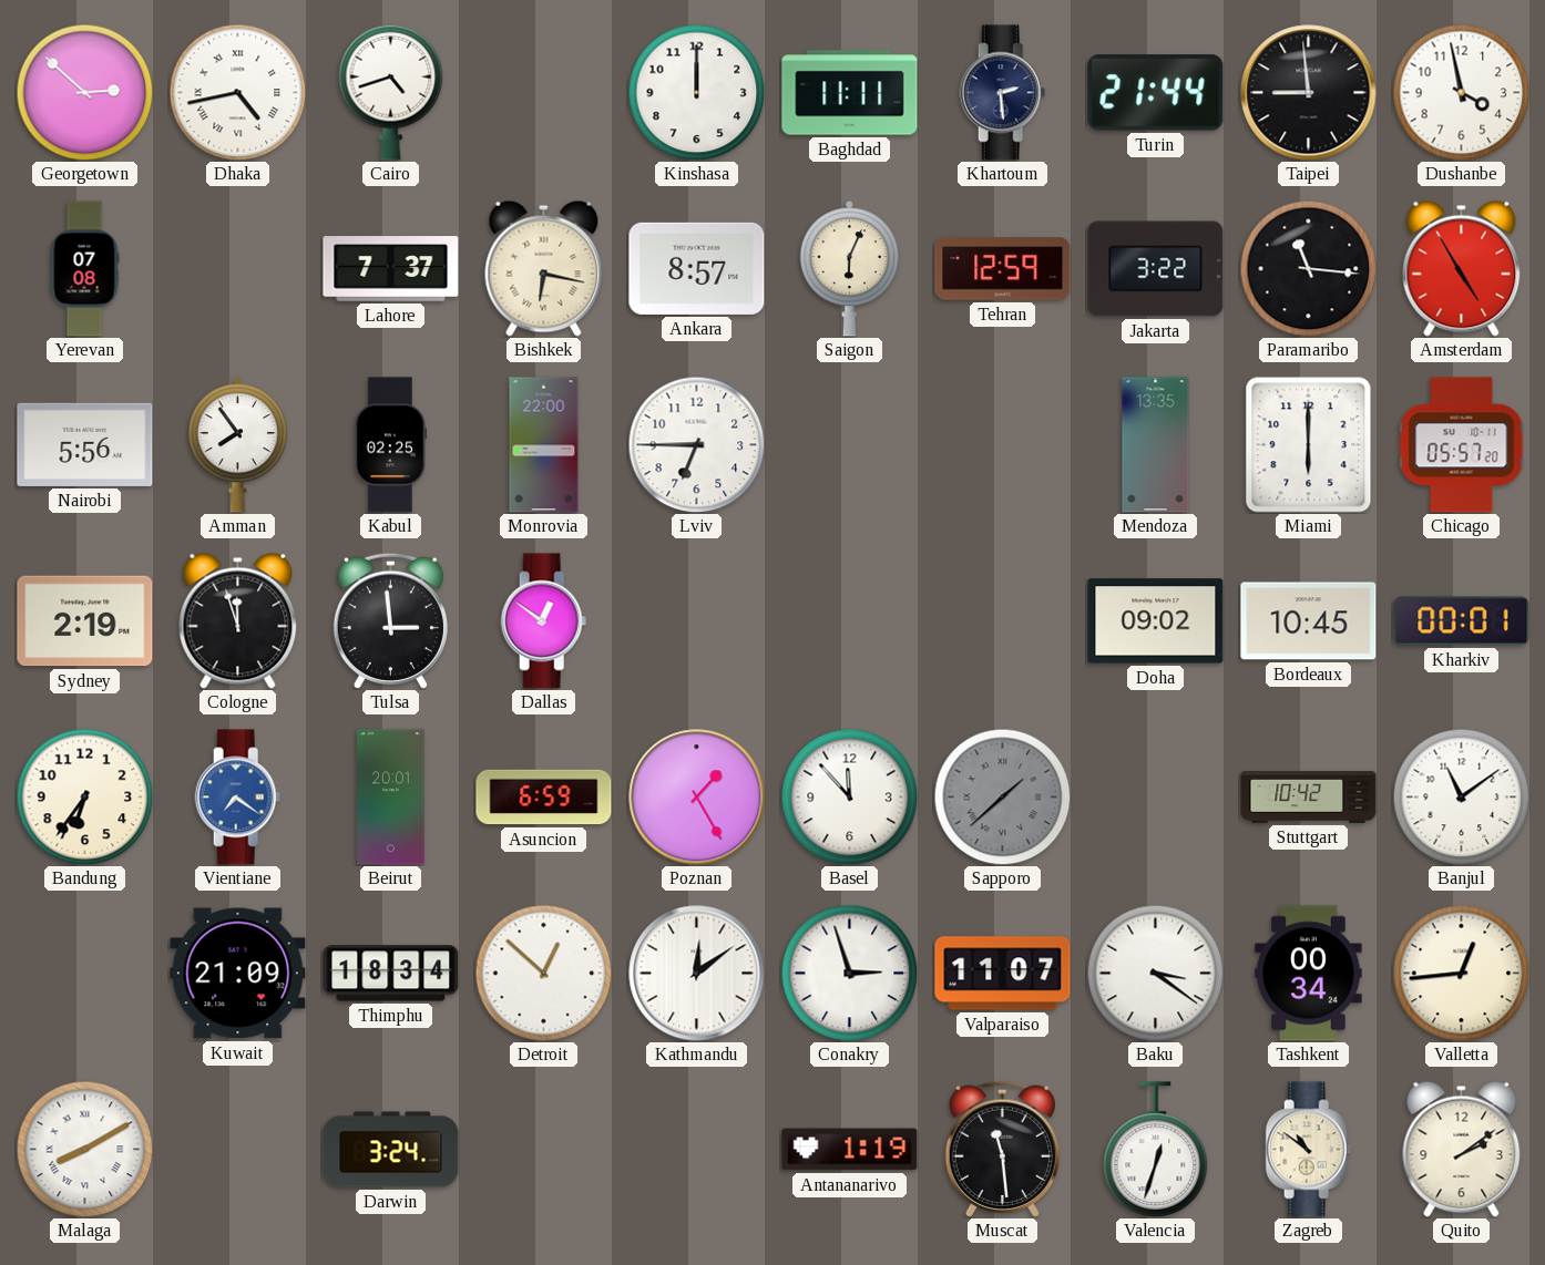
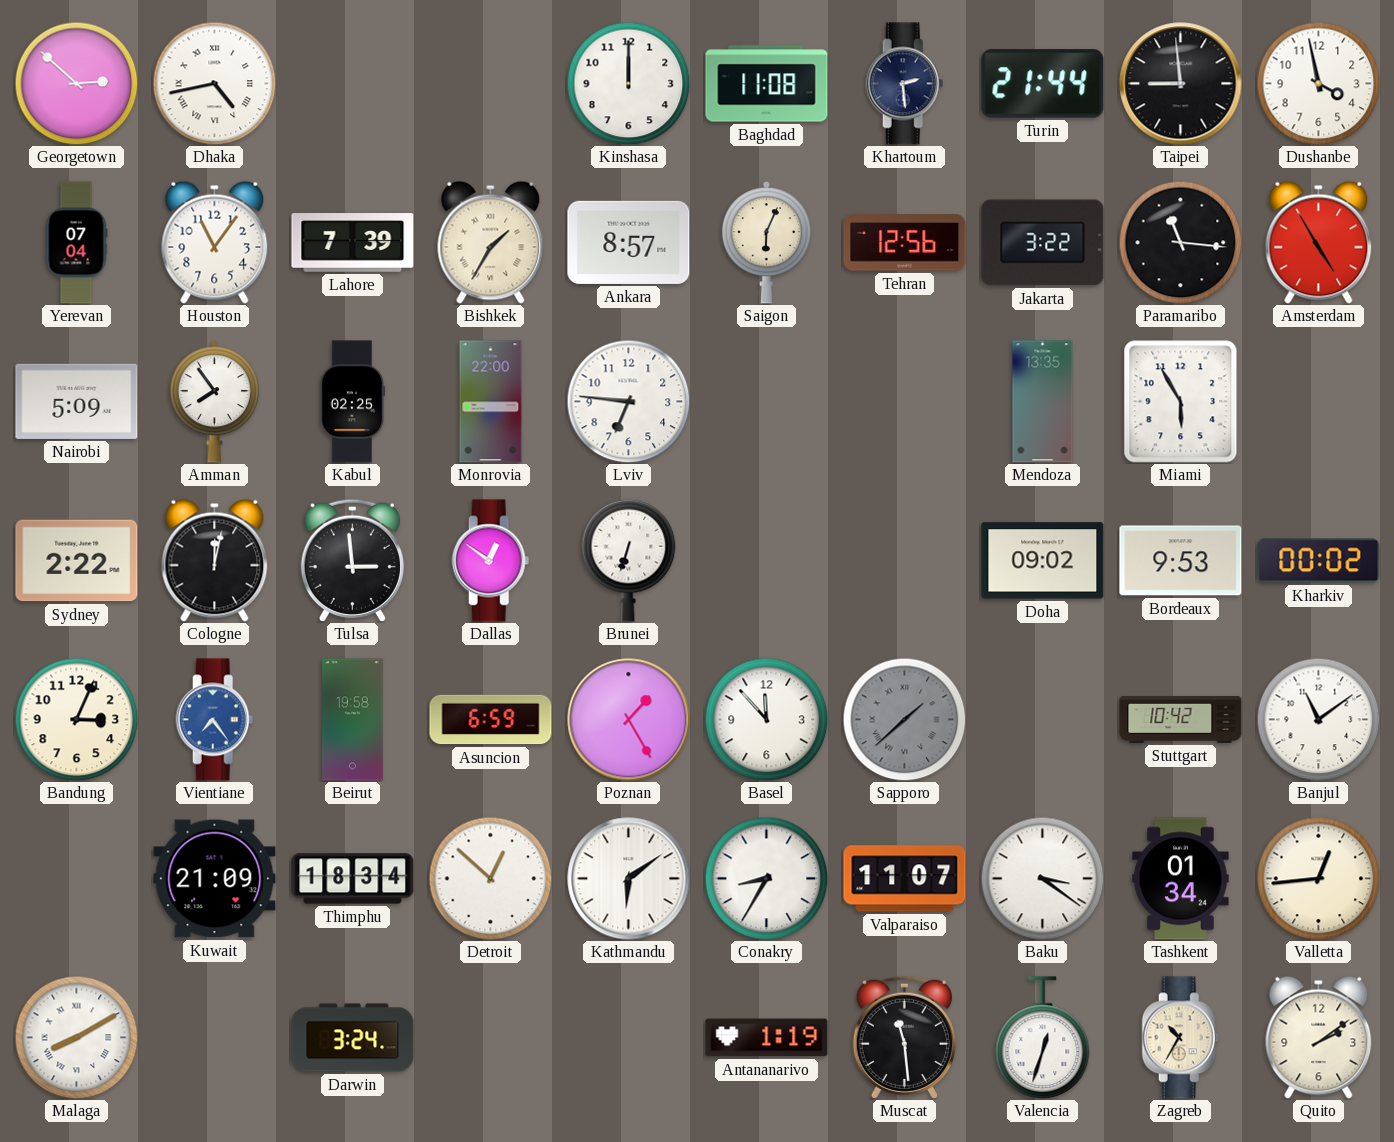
Cairo: 4:42 -> none
Baghdad: 11:11 -> 11:08
Yerevan: 07:08 -> 07:04
Houston: none -> 11:06
Lahore: 7:37 -> 7:39
Bishkek: 6:17 -> 1:35
Tehran: 12:59 -> 12:56
Nairobi: 5:56 -> 5:09
Lviv: 6:45 -> 6:46
Miami: 6:00 -> 5:55
Chicago: 05:57 -> none
Sydney: 2:19 -> 2:22
Cologne: 11:57 -> 12:02
Brunei: none -> 6:33
Bordeaux: 10:45 -> 9:53
Kharkiv: 00:01 -> 00:02
Bandung: 6:36 -> 3:04
Vientiane: 7:21 -> 7:24
Beirut: 20:01 -> 19:58
Kathmandu: 12:09 -> 6:09
Conakry: 2:57 -> 8:35
Tashkent: 00:34 -> 01:34
Zagreb: 10:51 -> 10:35
